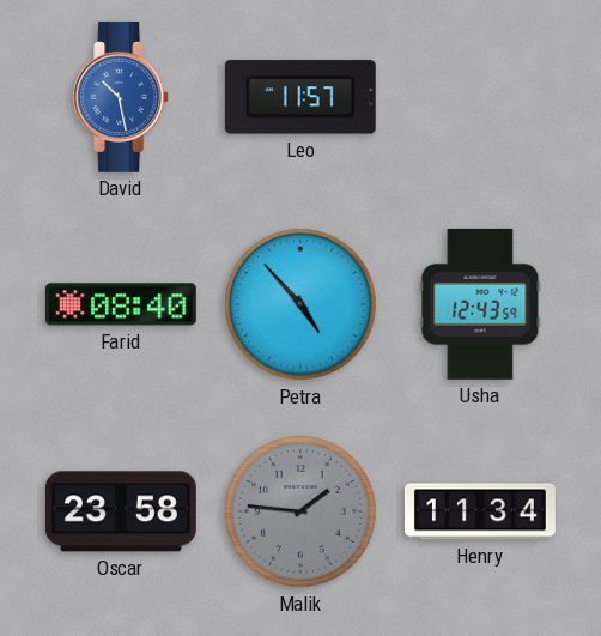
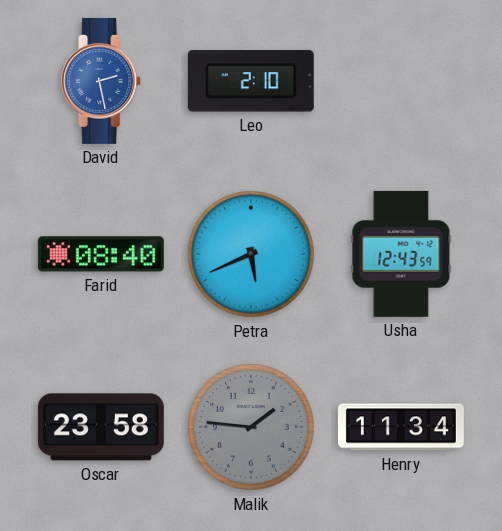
David: 10:28 -> 2:28
Leo: 11:57 -> 2:10
Petra: 4:53 -> 5:41
